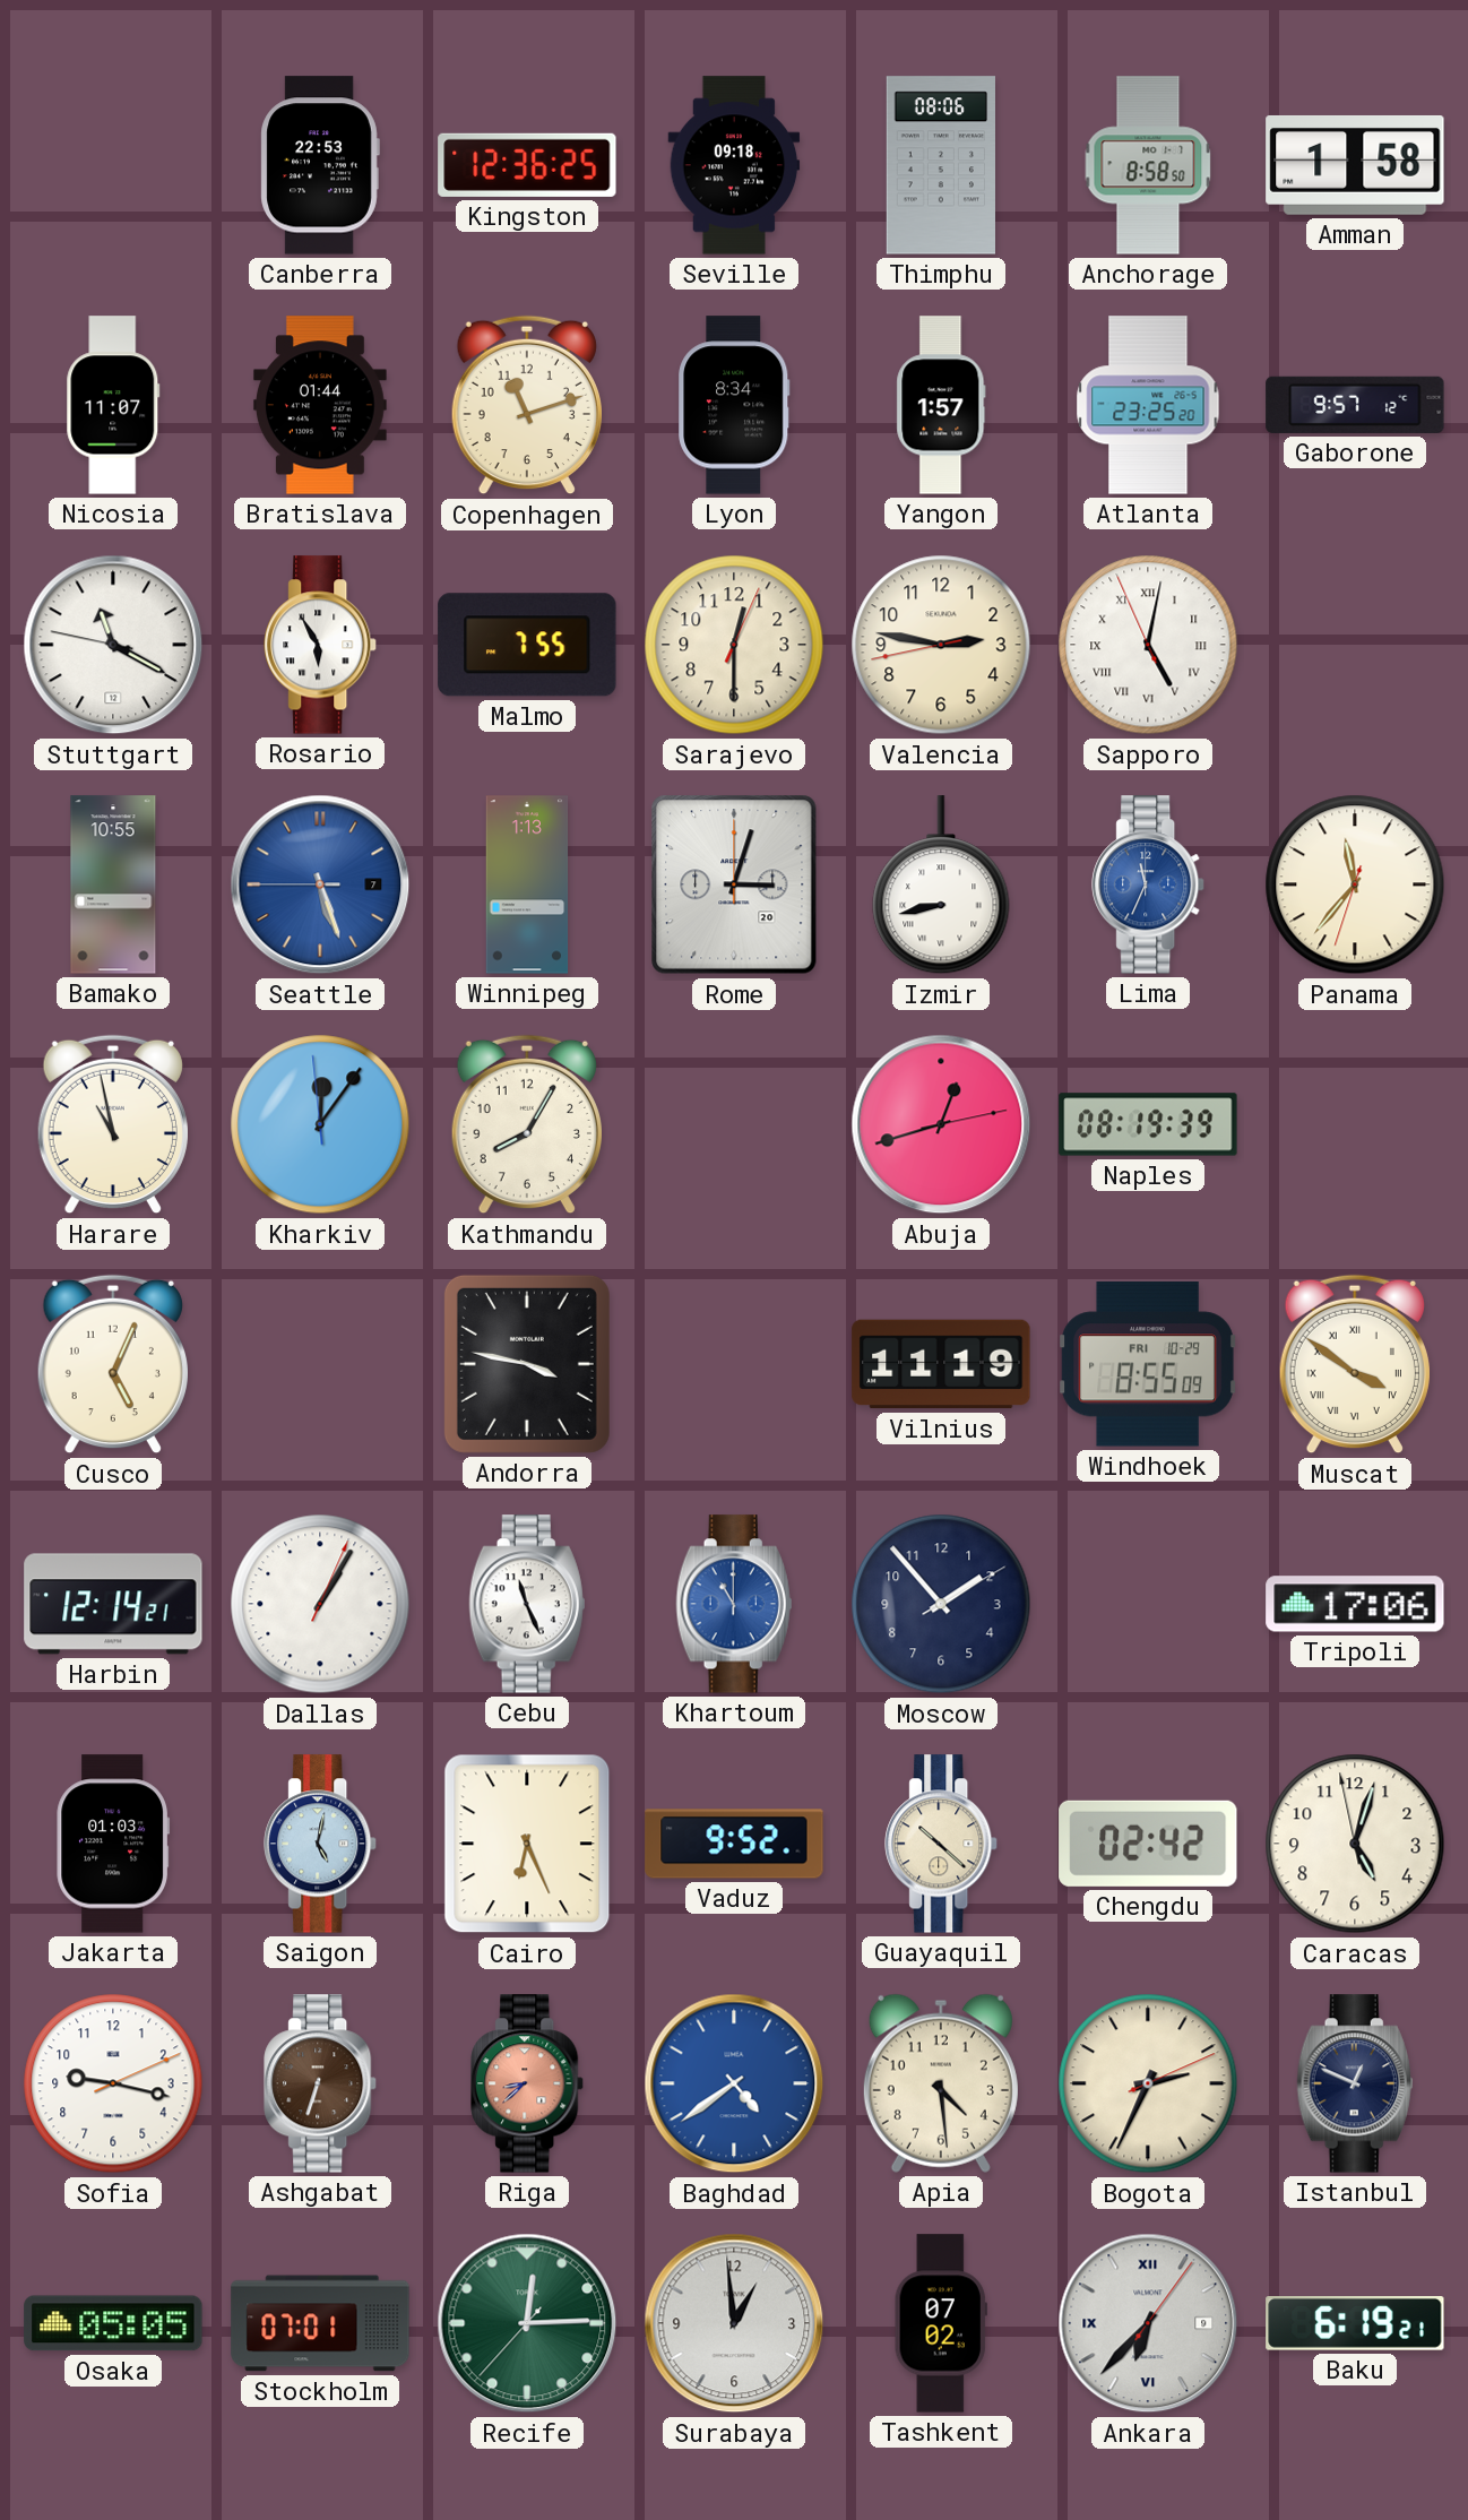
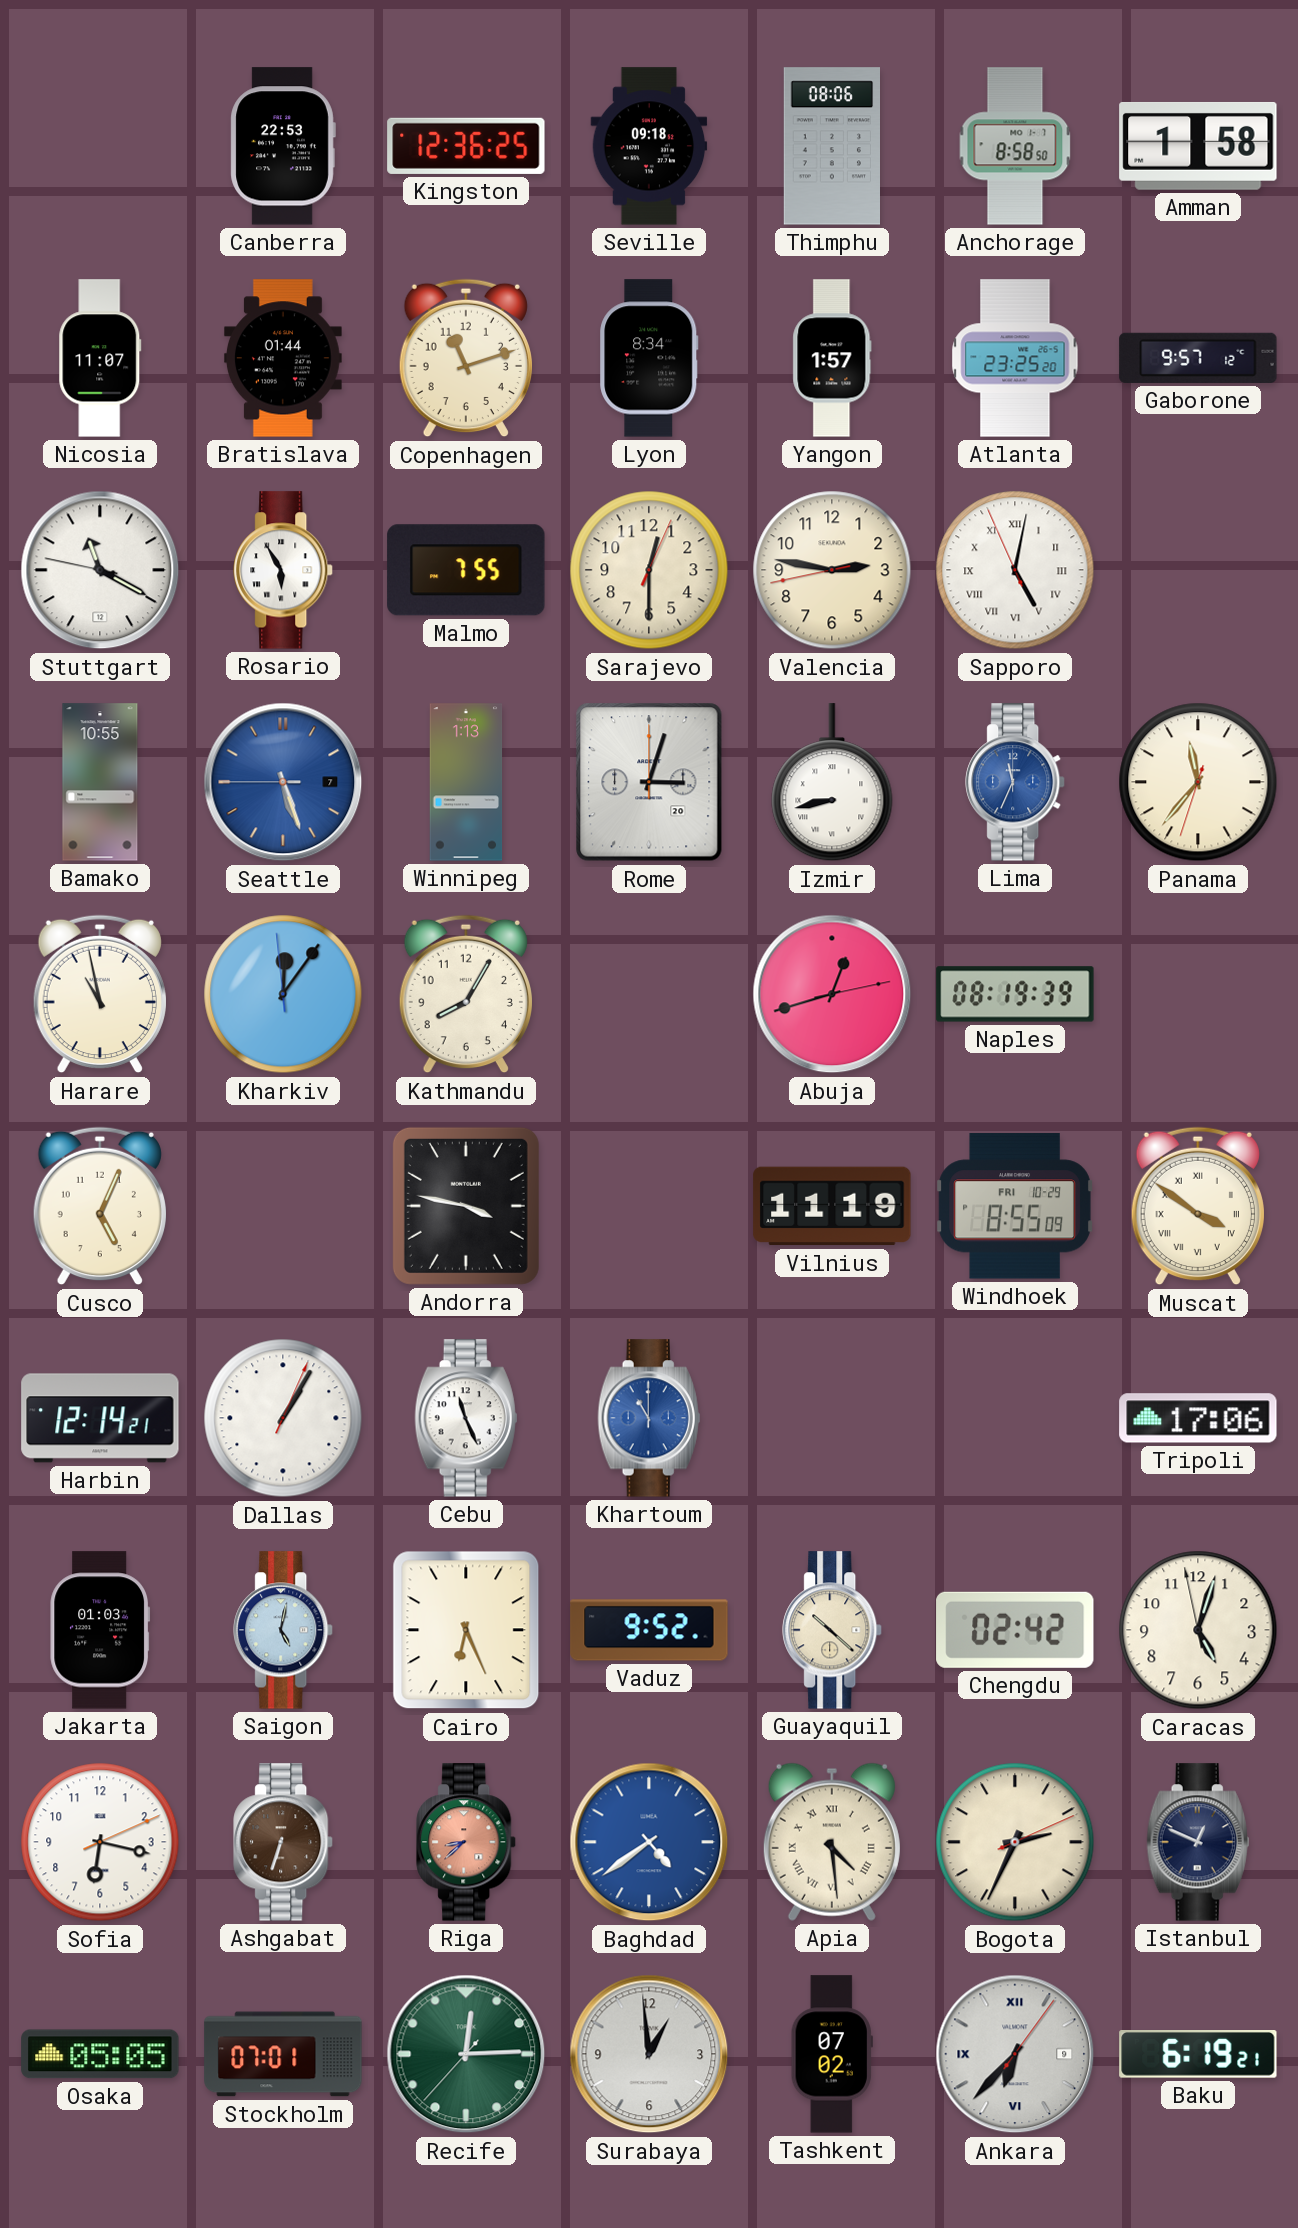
Moscow: 1:53 -> none
Sofia: 9:17 -> 6:17
Apia numerals: Arabic -> Roman
